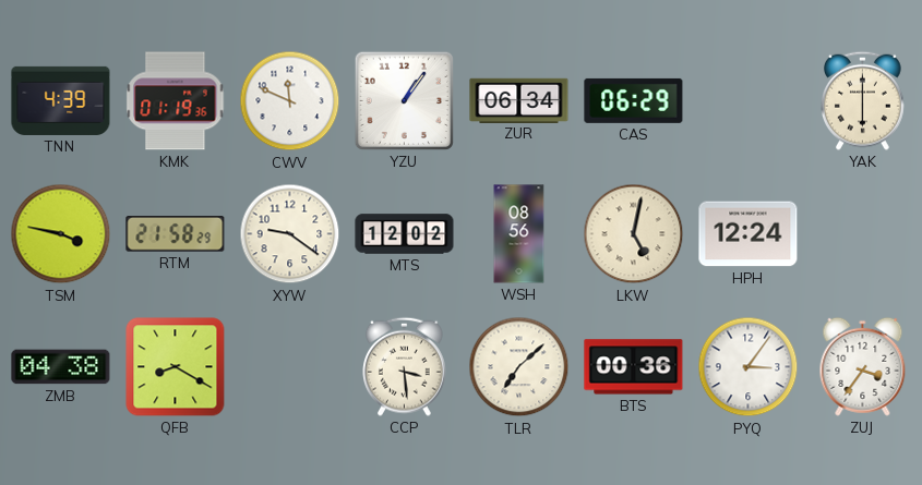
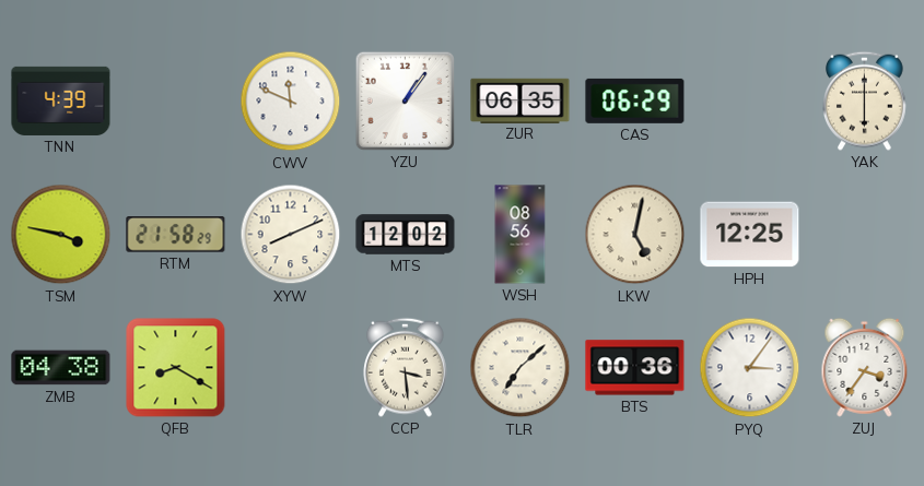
KMK: 01:19 -> none
ZUR: 06:34 -> 06:35
XYW: 9:21 -> 8:11
HPH: 12:24 -> 12:25
